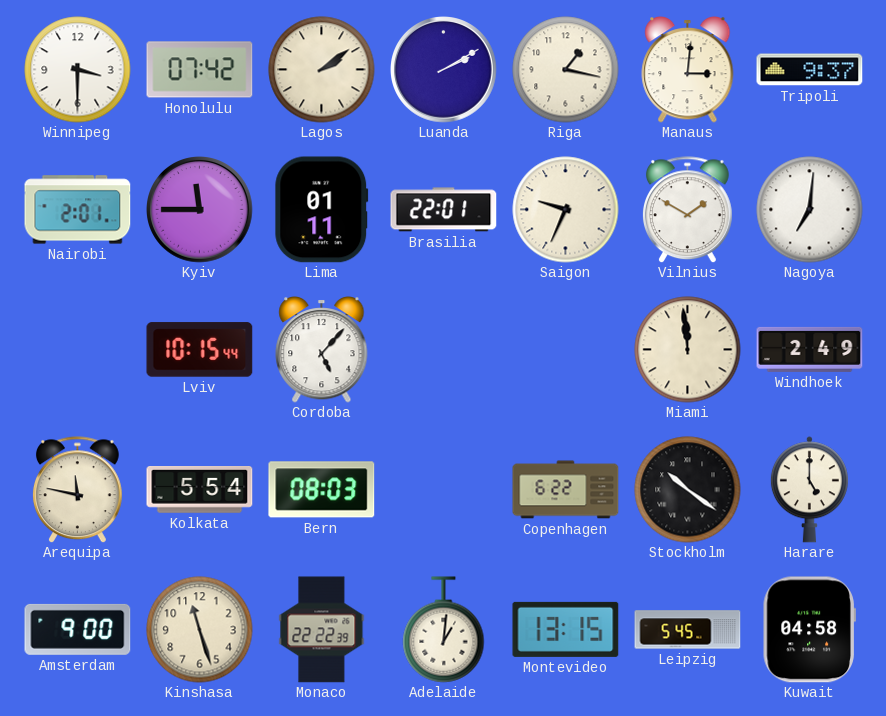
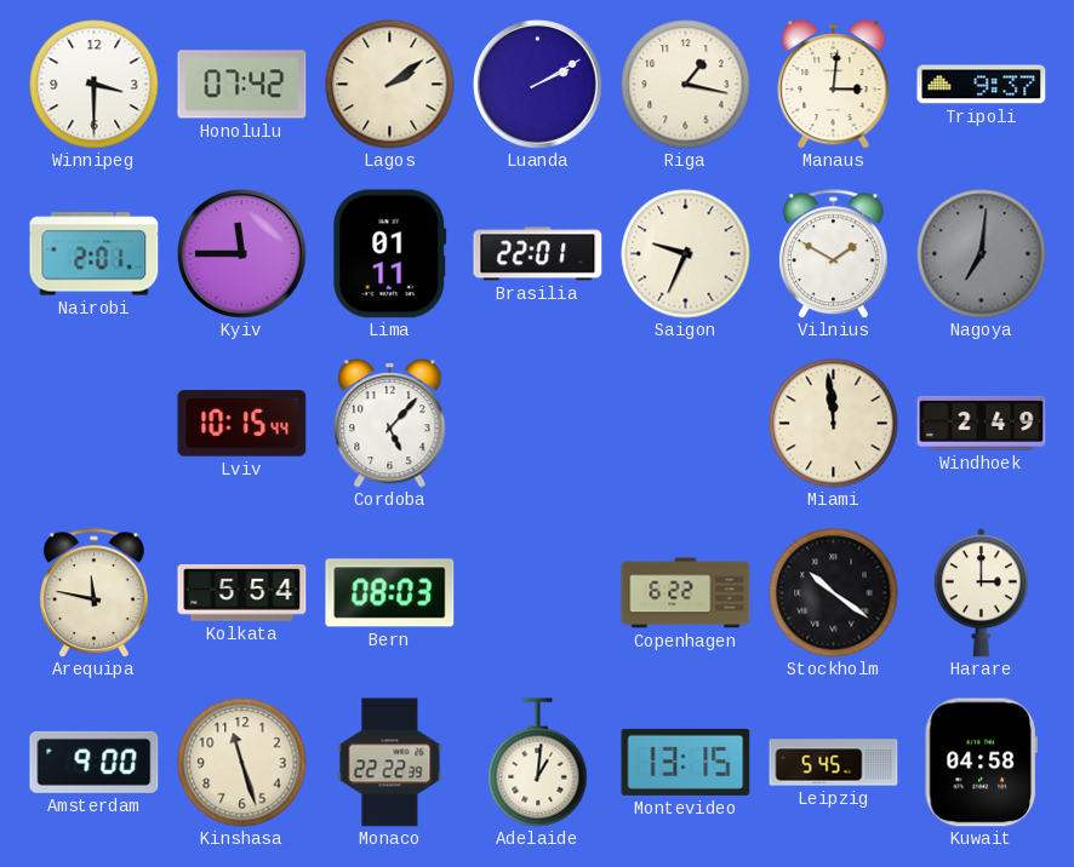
Nagoya dial: white -> grey
Harare: 5:00 -> 3:00
